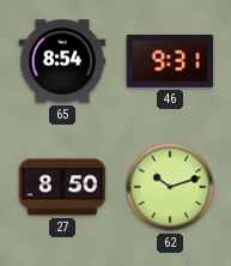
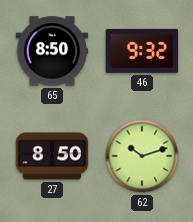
65: 8:54 -> 8:50
46: 9:31 -> 9:32
